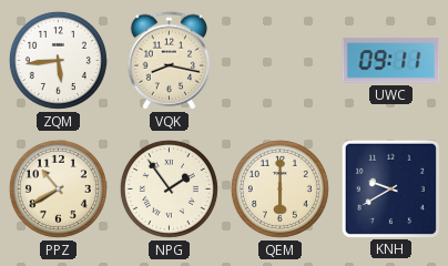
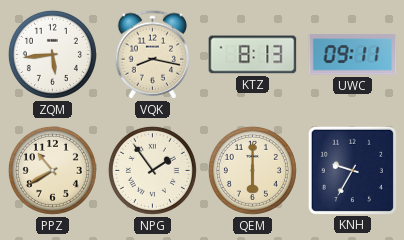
KTZ: none -> 8:13
KNH: 9:40 -> 9:35
